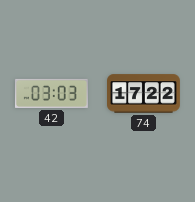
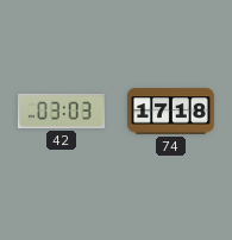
74: 17:22 -> 17:18
